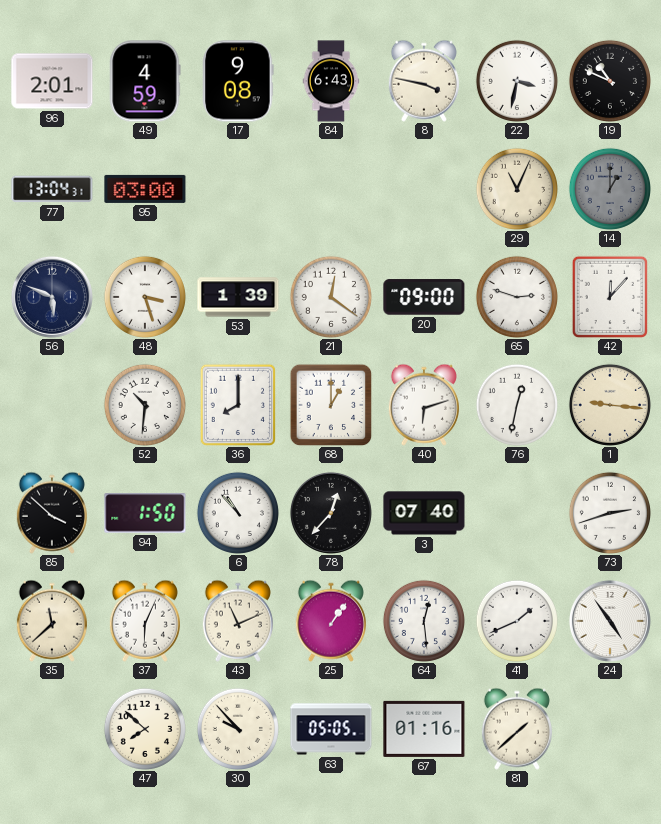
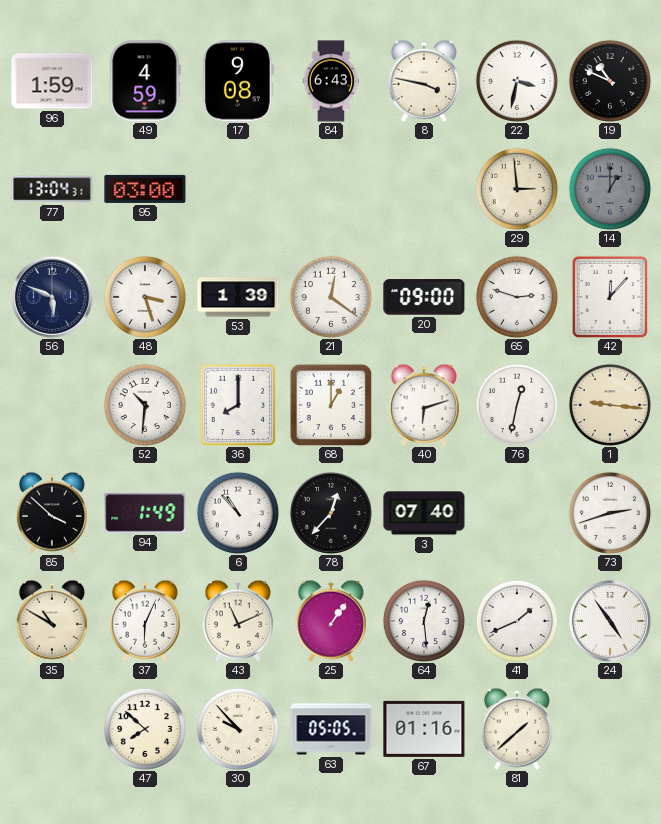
96: 2:01 -> 1:59
29: 11:04 -> 2:59
94: 1:50 -> 1:49
35: 11:38 -> 10:50
